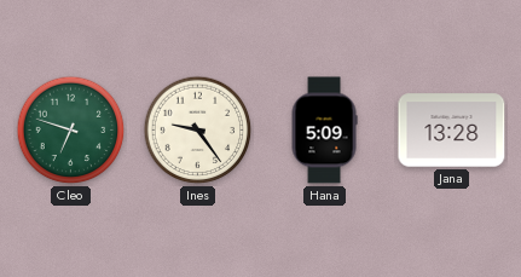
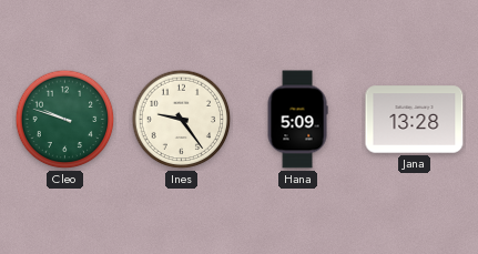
Cleo: 6:48 -> 9:48
